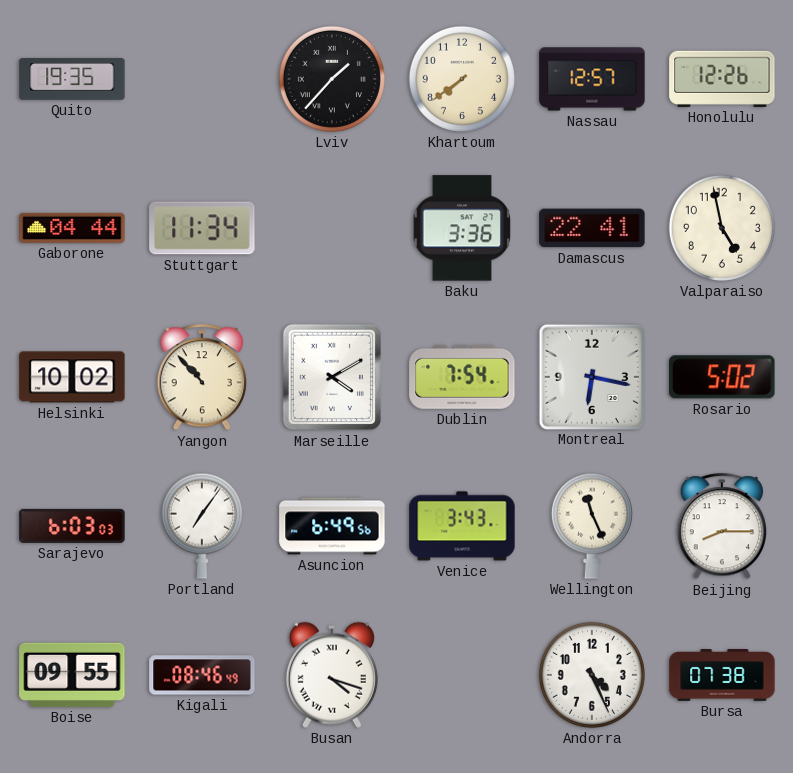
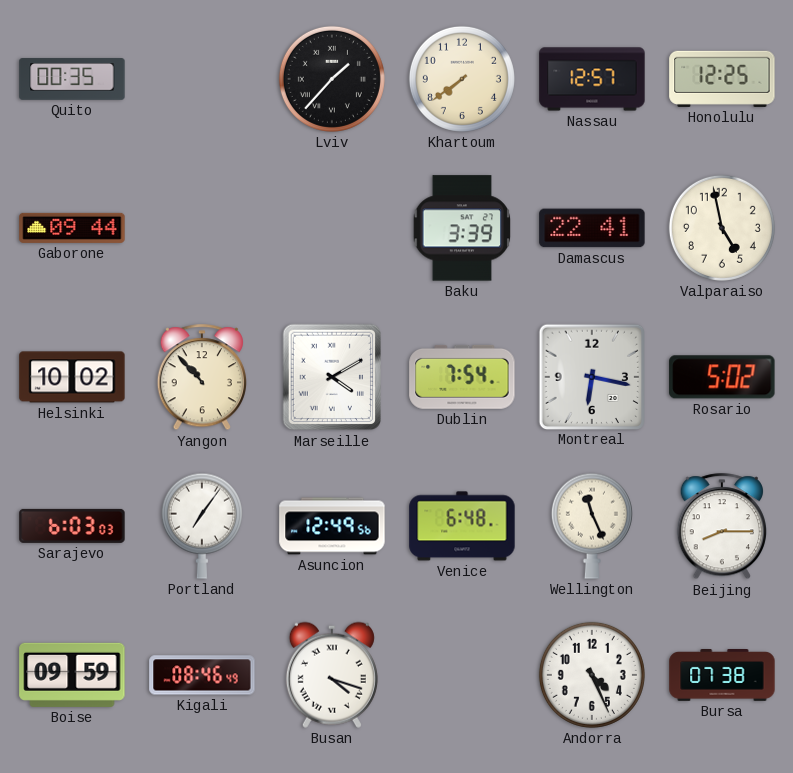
Quito: 19:35 -> 00:35
Honolulu: 12:26 -> 12:25
Gaborone: 04:44 -> 09:44
Stuttgart: 11:34 -> none
Baku: 3:36 -> 3:39
Asuncion: 6:49 -> 12:49
Venice: 3:43 -> 6:48
Boise: 09:55 -> 09:59
